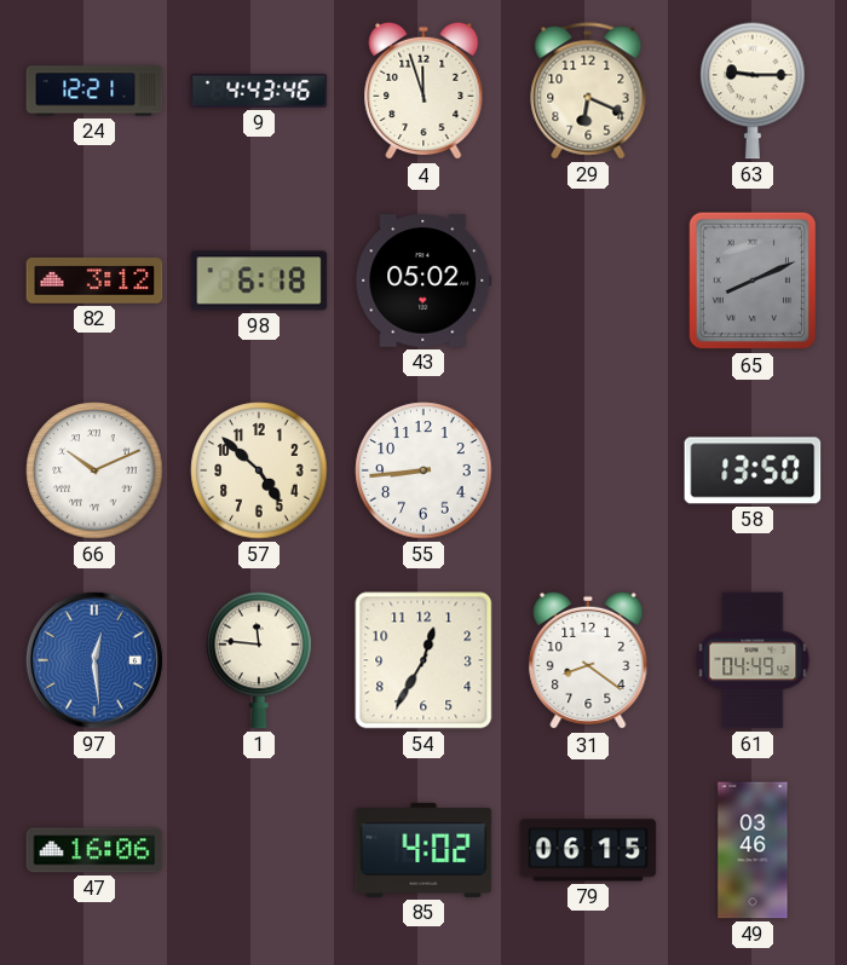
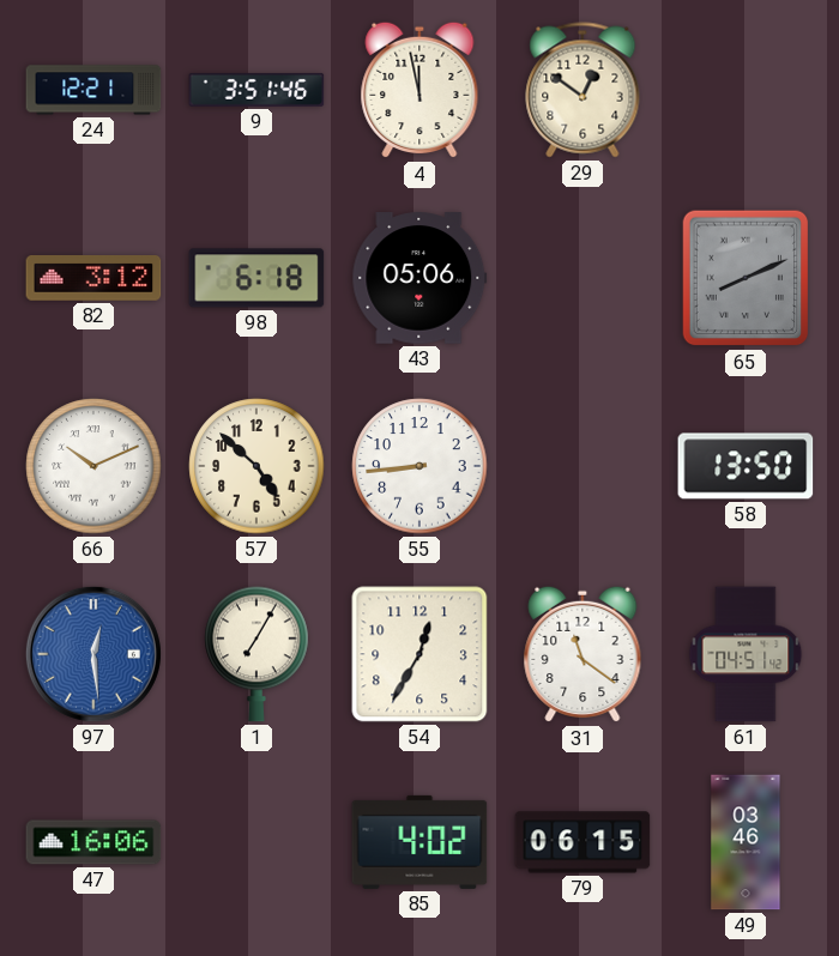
9: 4:43 -> 3:51
4: 11:57 -> 11:58
29: 6:19 -> 12:51
63: 9:15 -> none
43: 05:02 -> 05:06
1: 11:46 -> 7:05
31: 8:21 -> 11:21
61: 04:49 -> 04:51
